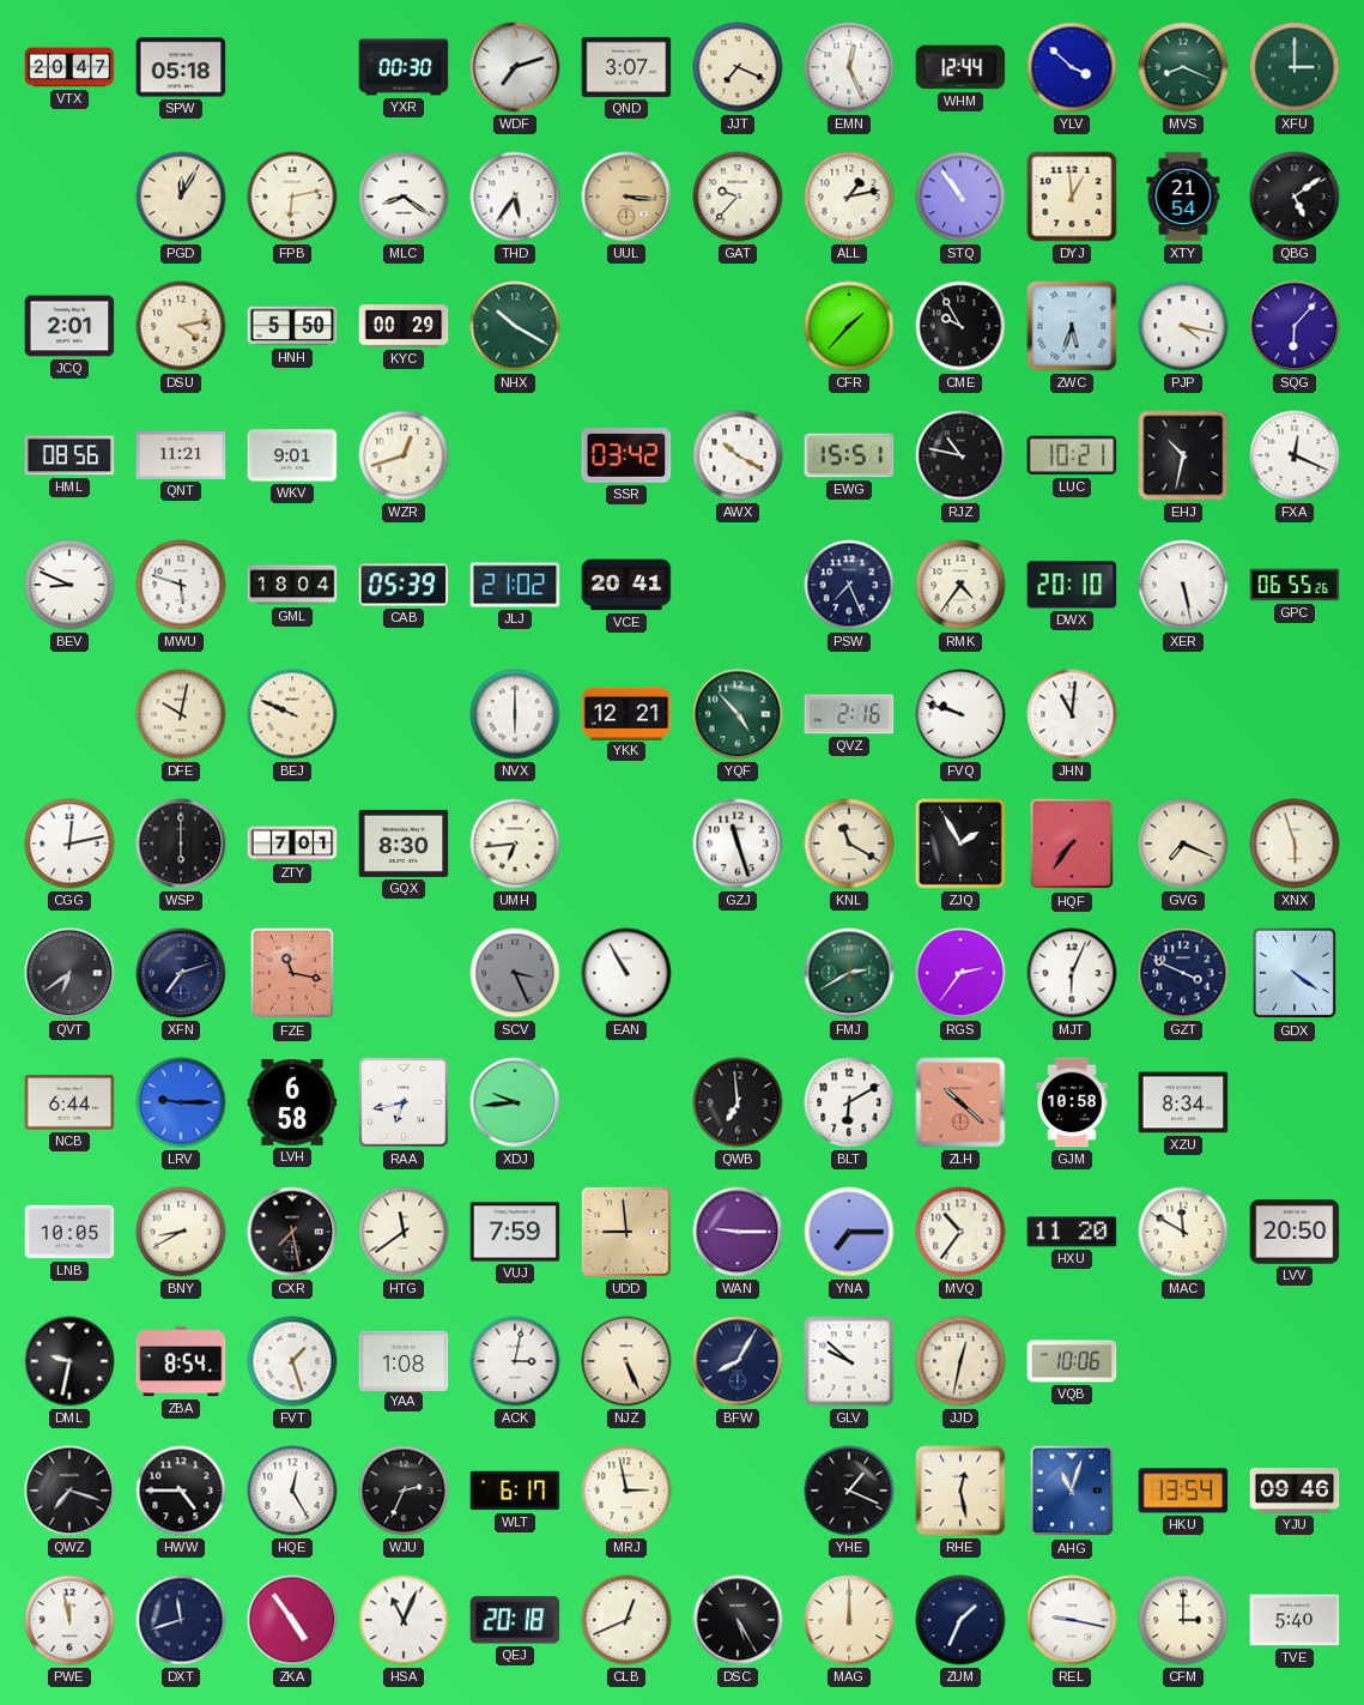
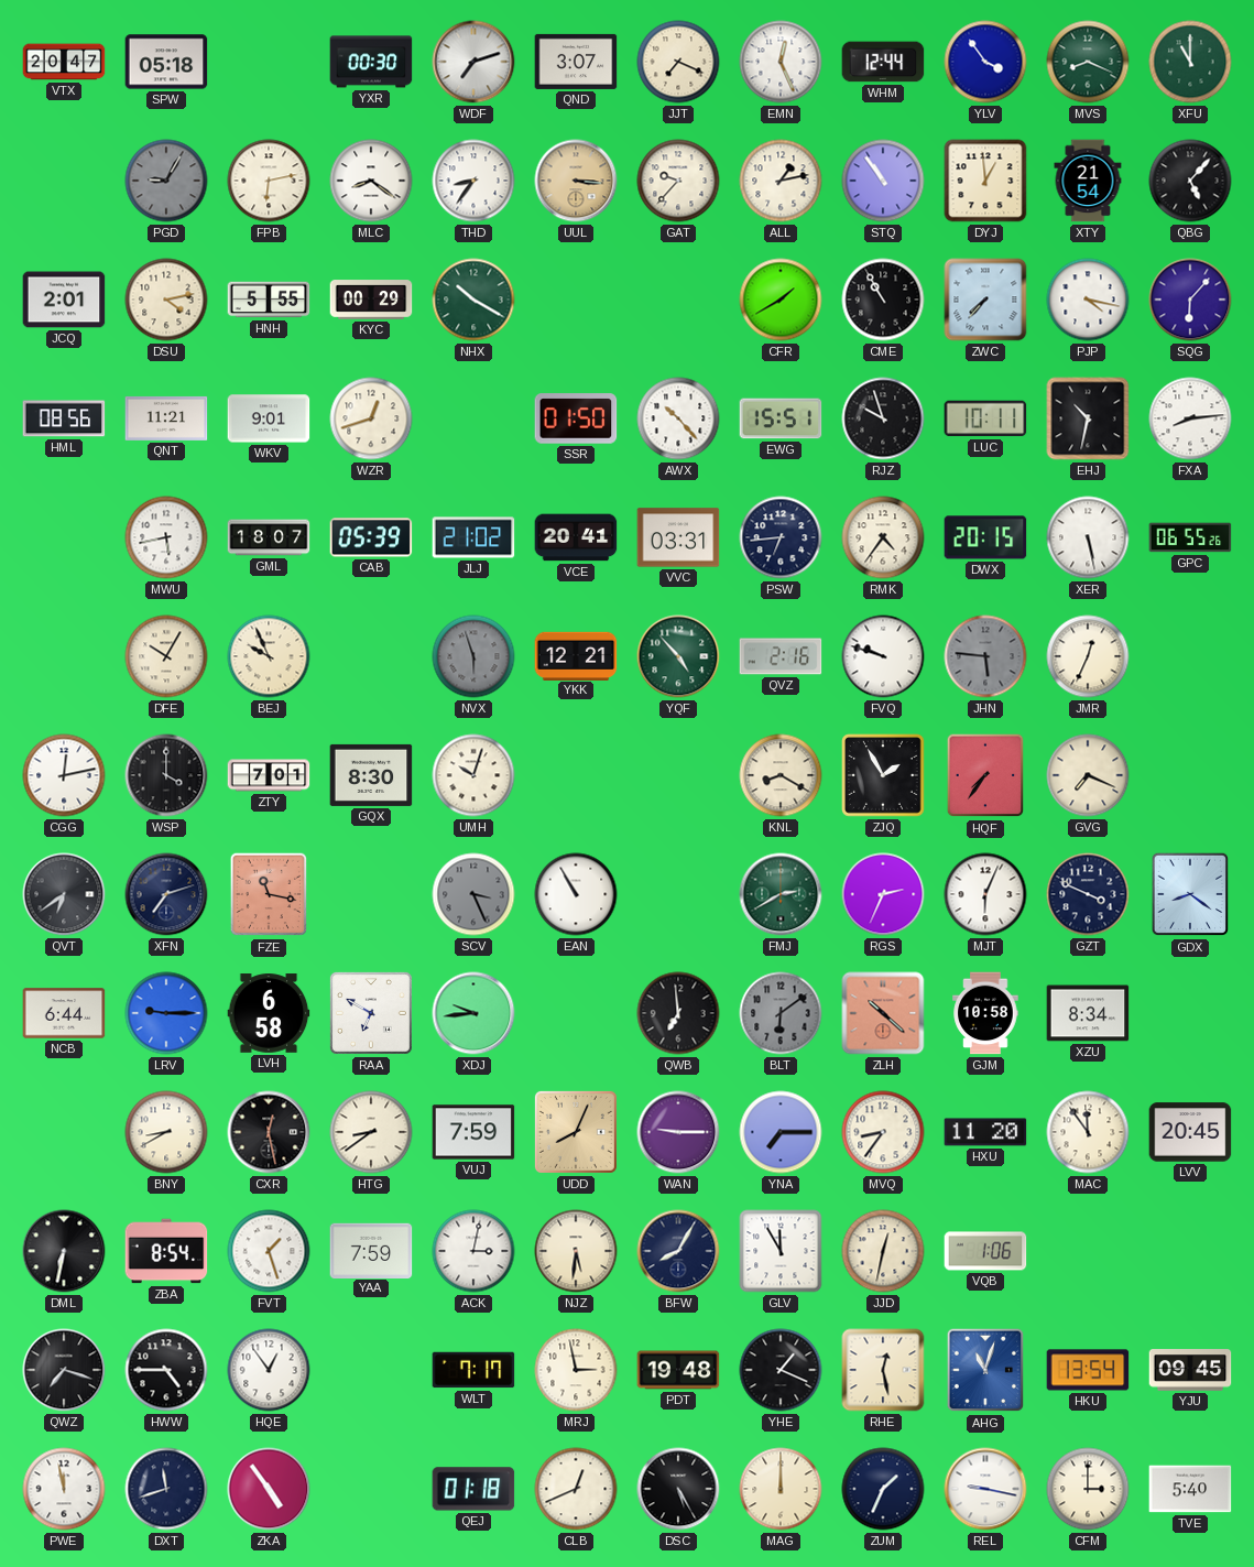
YLV: 3:52 -> 3:54
XFU: 3:00 -> 11:00
PGD: 12:05 -> 9:05
PGD dial: cream -> grey
THD: 5:36 -> 8:36
QBG: 5:09 -> 5:07
HNH: 5:50 -> 5:55
CFR: 1:37 -> 1:40
CME: 9:55 -> 10:55
ZWC: 5:33 -> 7:37
SSR: 03:42 -> 01:50
AWX: 10:20 -> 10:23
RJZ: 10:47 -> 9:57
LUC: 10:21 -> 10:11
FXA: 12:19 -> 8:14
BEV: 8:49 -> none
MWU: 5:48 -> 5:43
GML: 18:04 -> 18:07
VVC: none -> 03:31
PSW: 7:26 -> 6:44
DWX: 20:10 -> 20:15
DFE: 10:02 -> 10:05
BEJ: 9:49 -> 9:56
NVX: 6:00 -> 5:57
NVX dial: white -> grey
JHN: 11:01 -> 5:46
JHN dial: white -> grey
JMR: none -> 12:34
WSP: 6:00 -> 4:00
UMH: 6:44 -> 10:03
GZJ: 11:27 -> none
KNL: 11:20 -> 8:20
XNX: 5:57 -> none
RGS: 2:36 -> 2:34
GDX: 4:21 -> 8:21
RAA: 6:43 -> 6:50
BLT: 6:10 -> 6:09
BLT dial: white -> grey
LNB: 10:05 -> none
CXR: 7:28 -> 12:28
HTG: 11:39 -> 8:39
UDD: 8:59 -> 8:04
MVQ: 10:36 -> 8:36
MAC: 11:50 -> 11:54
LVV: 20:50 -> 20:45
DML: 9:32 -> 6:32
YAA: 1:08 -> 7:59
NJZ: 5:26 -> 5:31
GLV: 9:52 -> 11:55
VQB: 10:06 -> 1:06
HQE: 12:25 -> 12:54
WJU: 2:34 -> none
WLT: 6:17 -> 7:17
PDT: none -> 19:48
YJU: 09:46 -> 09:45
HSA: 11:04 -> none
QEJ: 20:18 -> 01:18
